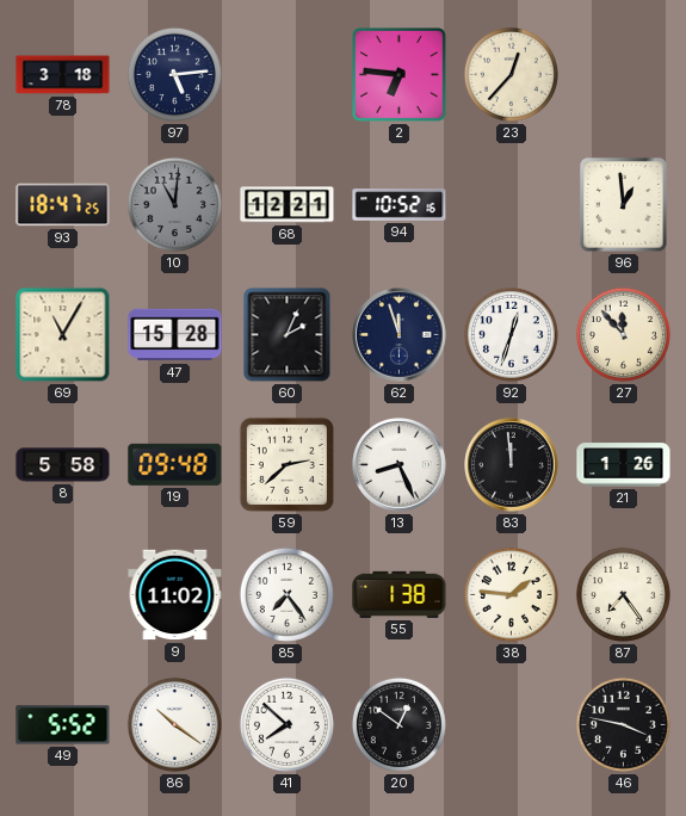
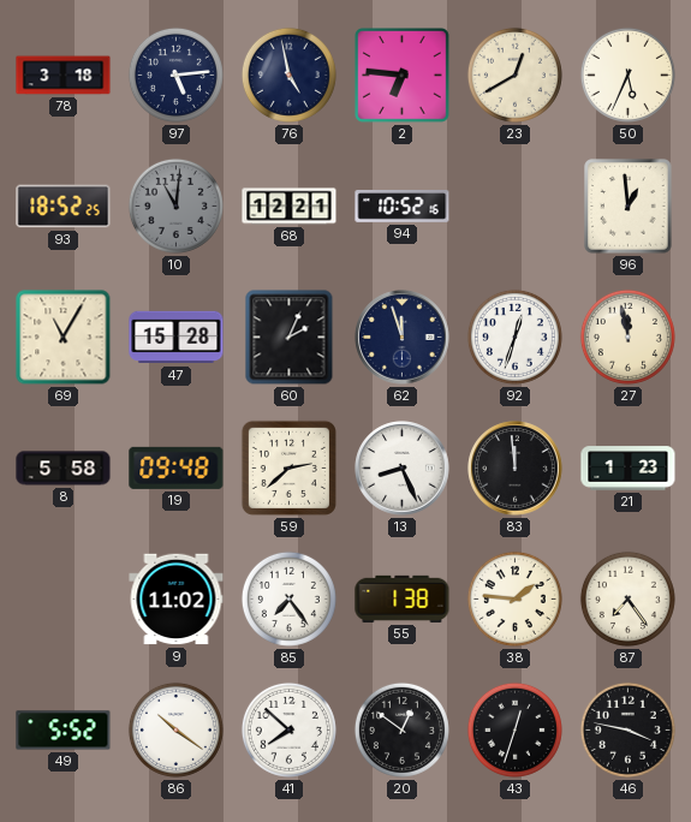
76: none -> 4:58
23: 12:37 -> 12:40
50: none -> 5:34
93: 18:47 -> 18:52
27: 11:53 -> 11:58
21: 1:26 -> 1:23
43: none -> 12:33
